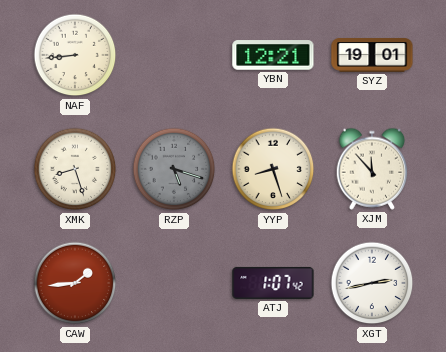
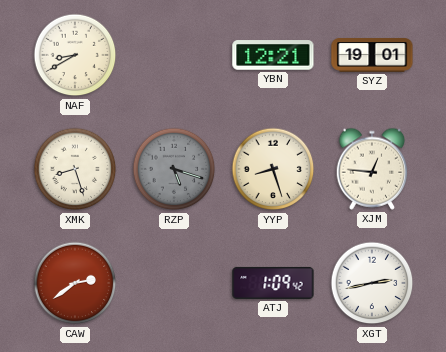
NAF: 8:44 -> 8:40
XJM: 11:53 -> 12:46
CAW: 1:44 -> 2:39
ATJ: 1:07 -> 1:09
